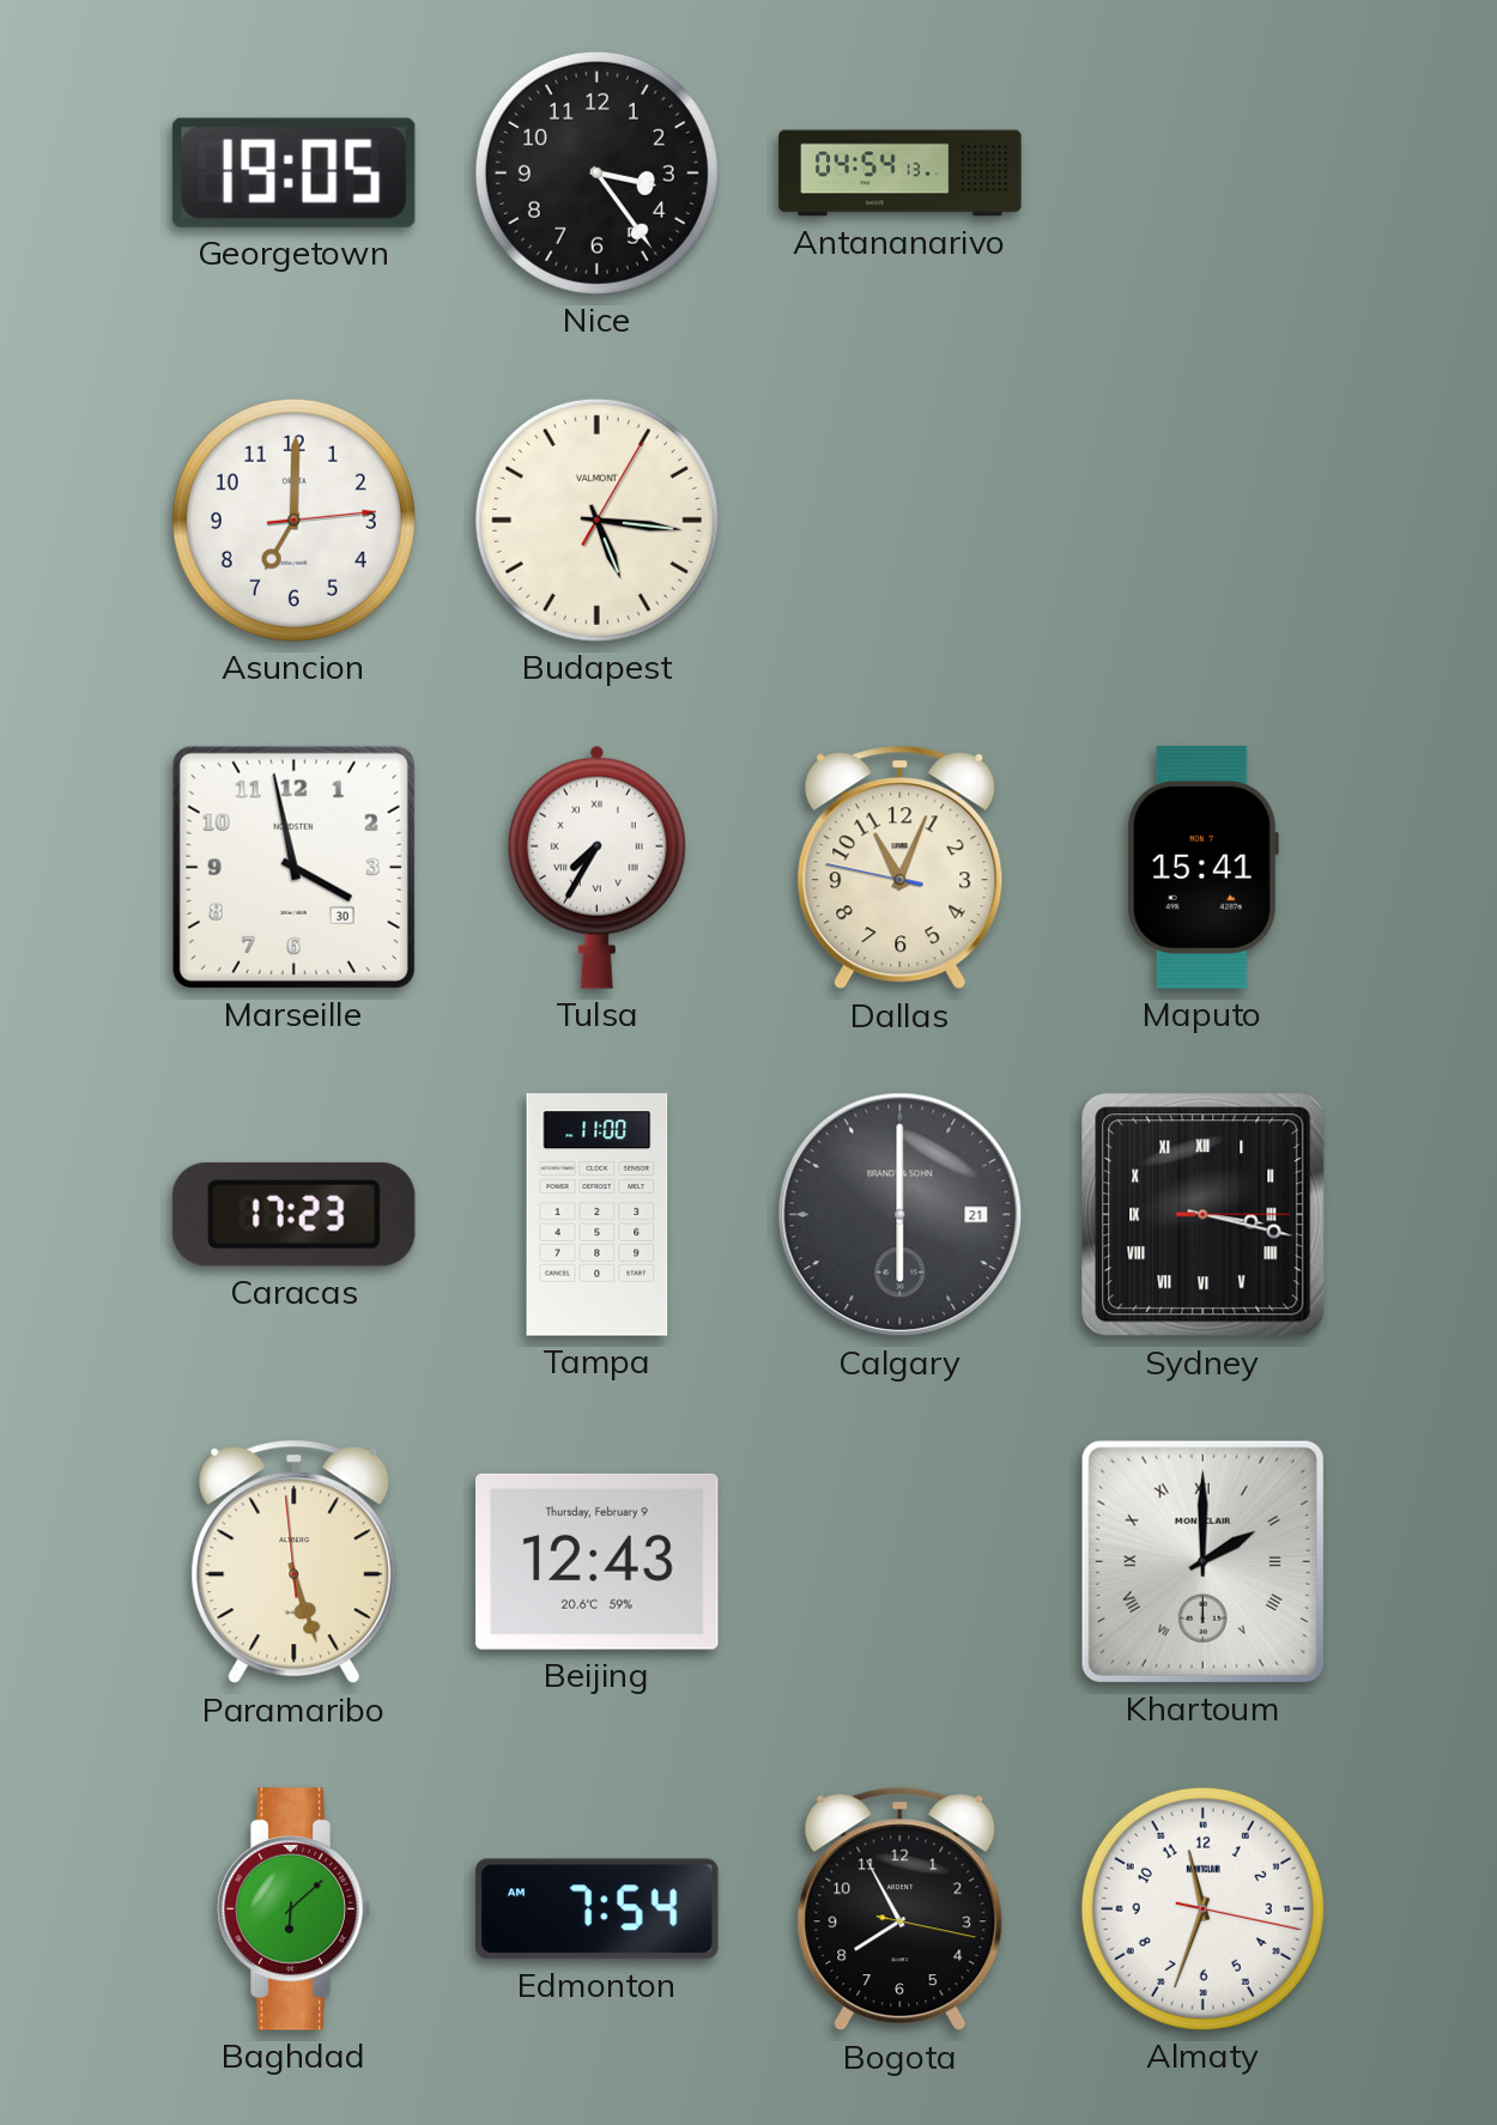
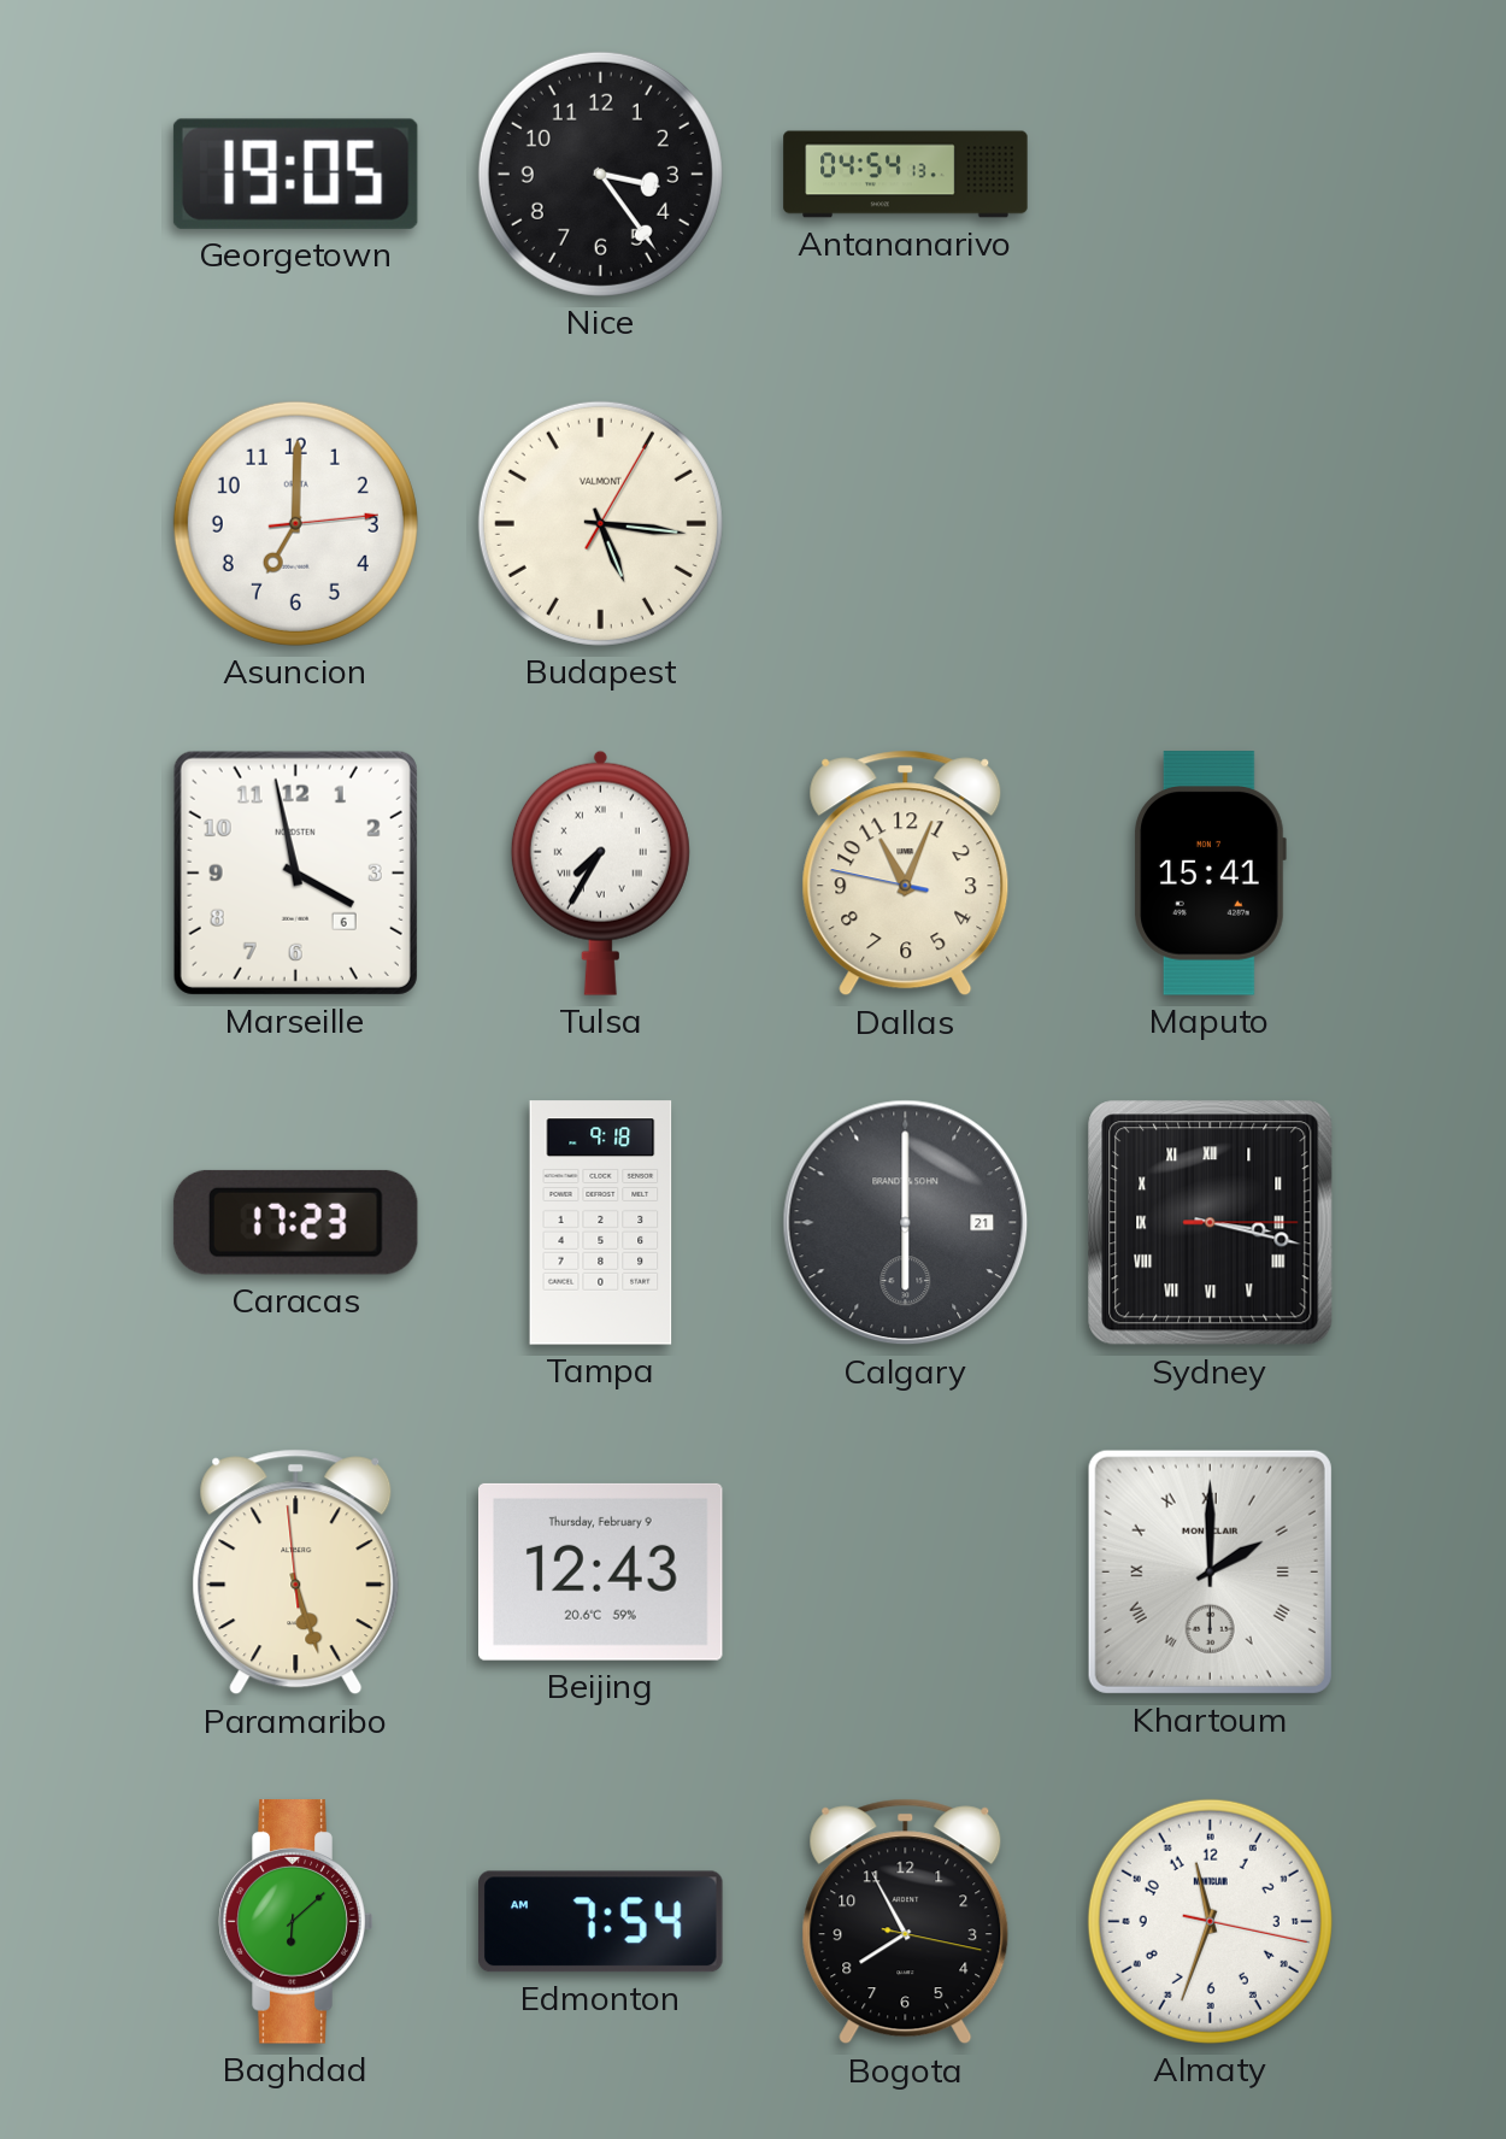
Marseille date: 30 -> 6
Tampa: 11:00 -> 9:18
